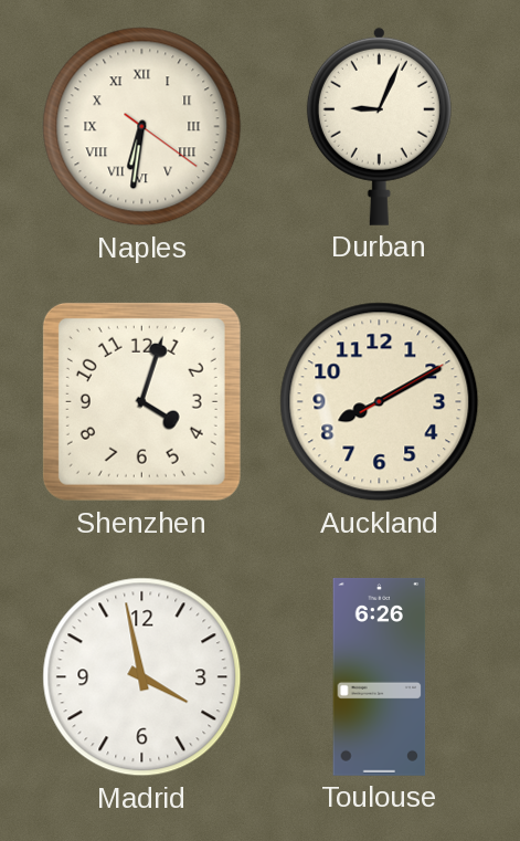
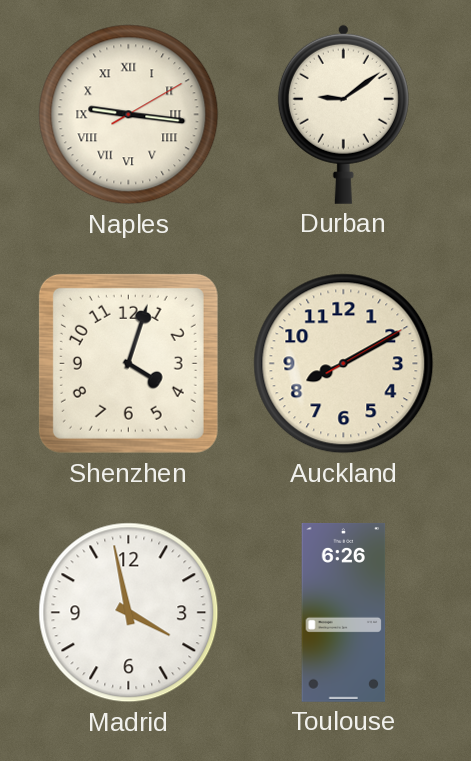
Naples: 6:31 -> 9:16
Durban: 9:04 -> 9:09
